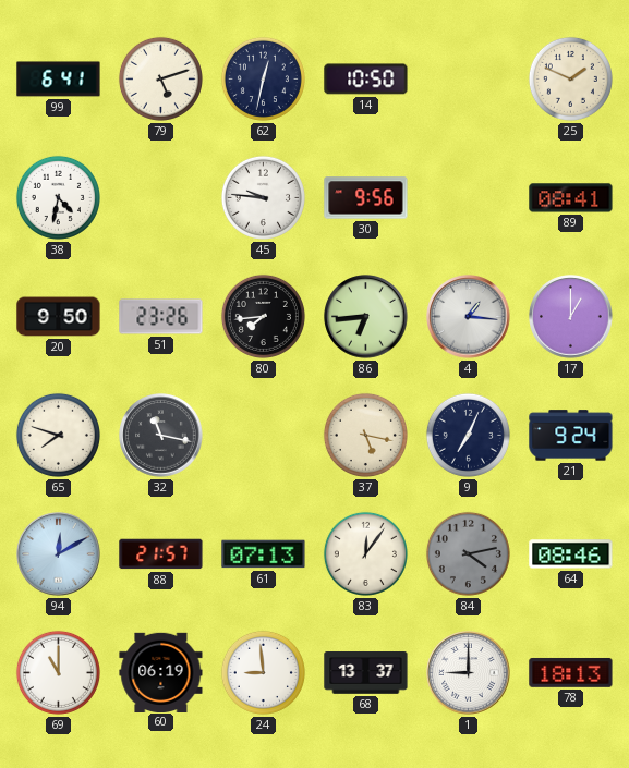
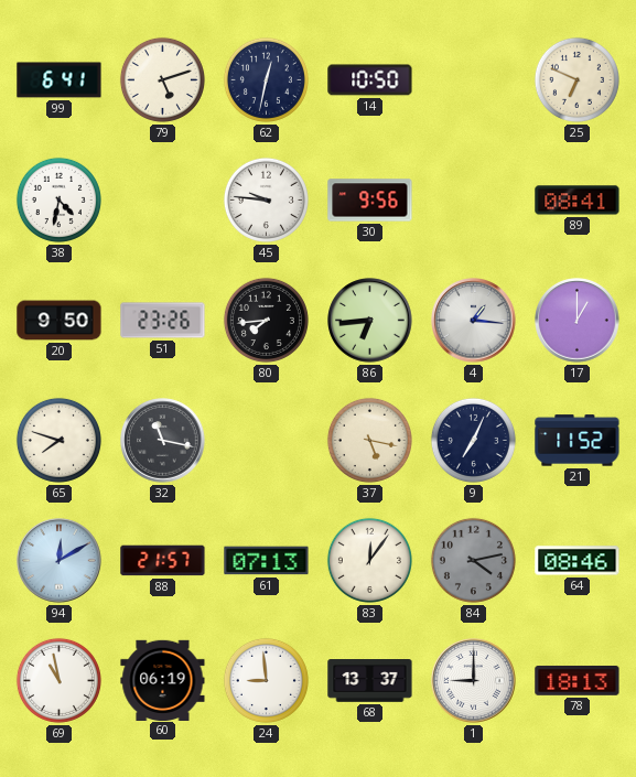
25: 1:49 -> 6:49
21: 9:24 -> 11:52
69: 11:00 -> 10:58
